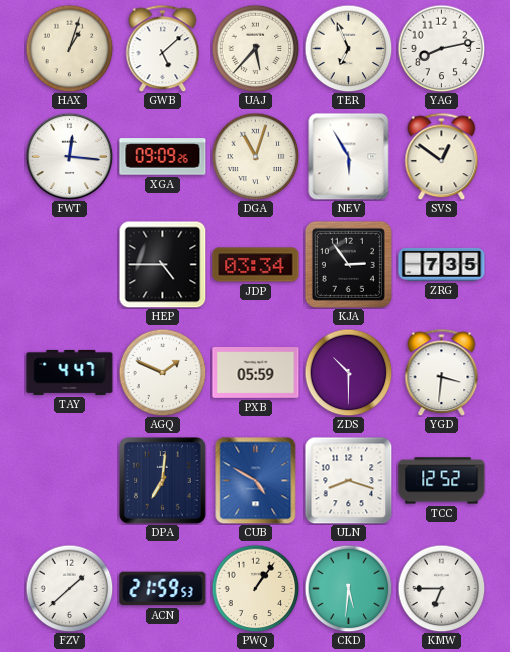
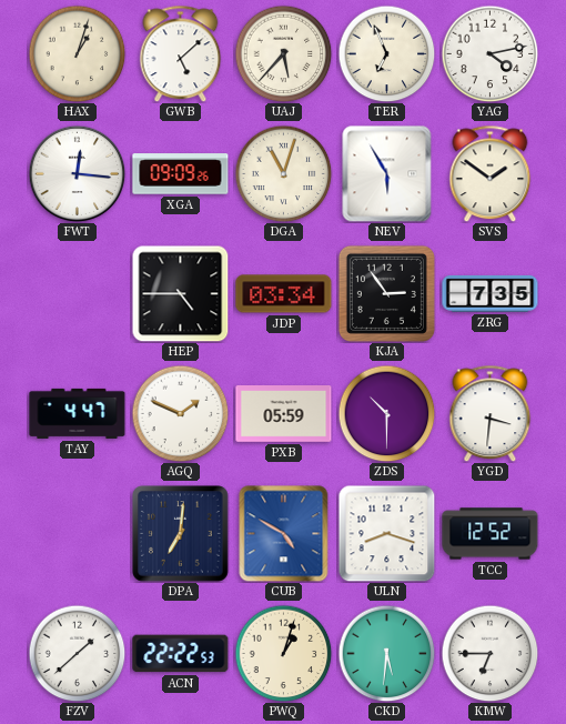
YAG: 8:13 -> 4:13
SVS: 12:51 -> 1:51
ACN: 21:59 -> 22:22
PWQ: 1:06 -> 1:03
